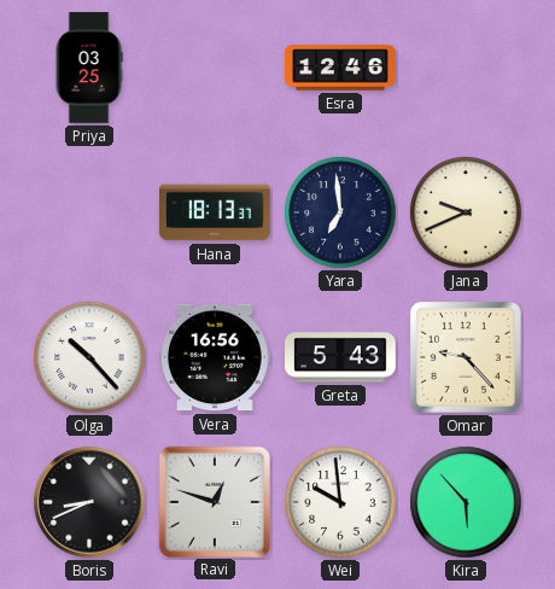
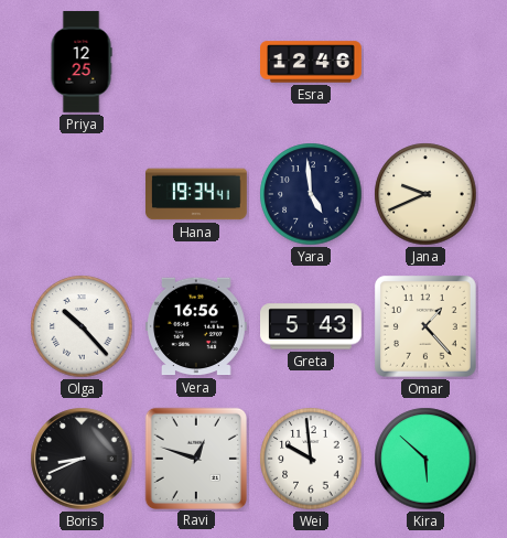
Priya: 03:25 -> 12:25
Hana: 18:13 -> 19:34
Yara: 6:59 -> 4:59
Omar: 9:23 -> 1:23
Kira: 5:53 -> 5:52
